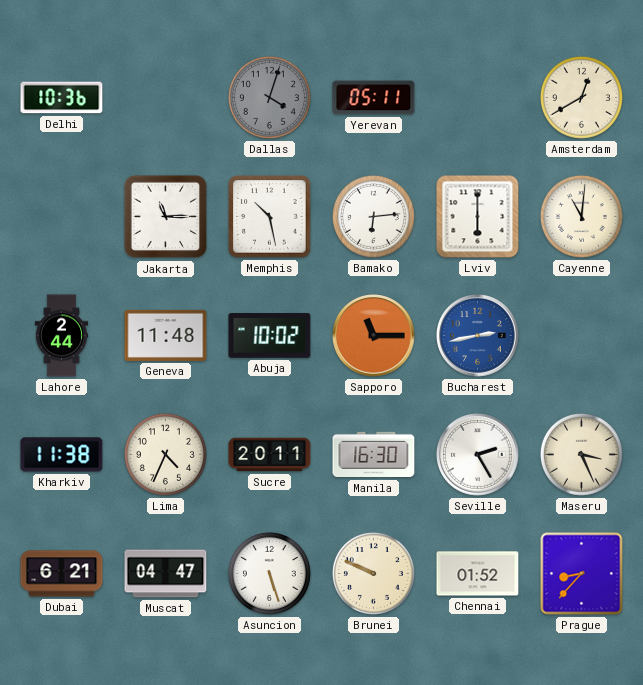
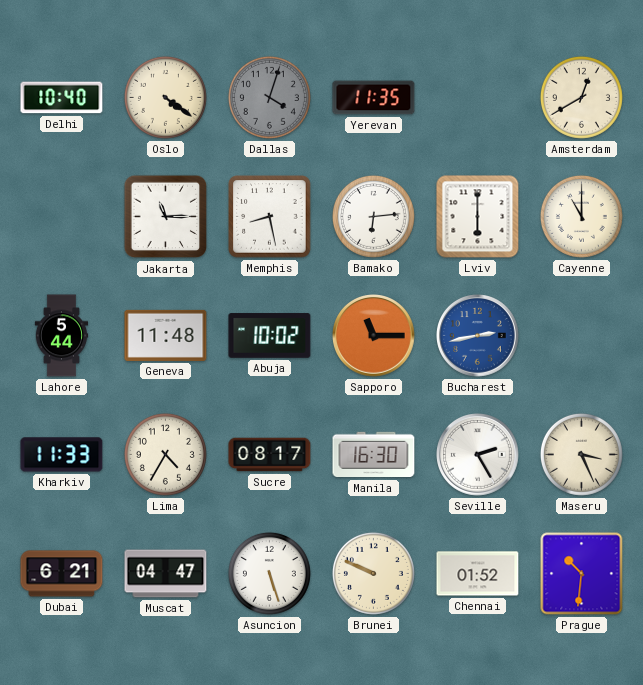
Delhi: 10:36 -> 10:40
Oslo: none -> 4:21
Yerevan: 05:11 -> 11:35
Memphis: 10:28 -> 8:28
Cayenne: 11:01 -> 11:00
Lahore: 2:44 -> 5:44
Kharkiv: 11:38 -> 11:33
Lima: 4:34 -> 4:35
Sucre: 20:11 -> 08:17
Prague: 8:37 -> 10:31
